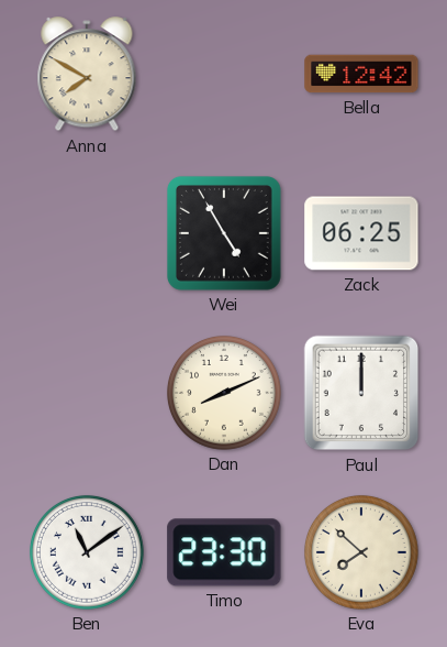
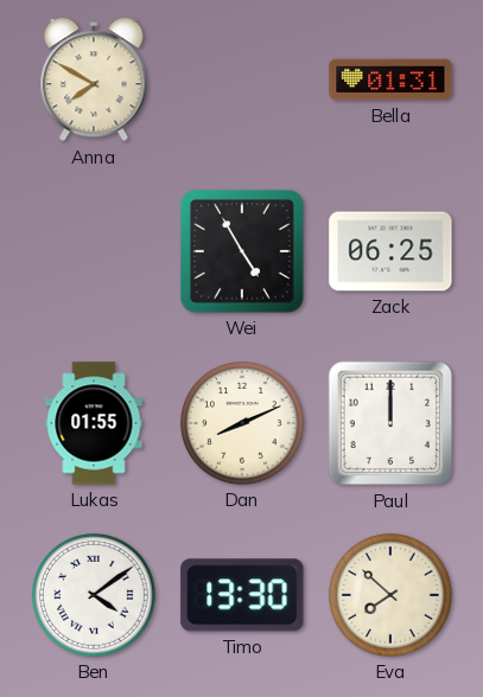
Bella: 12:42 -> 01:31
Lukas: none -> 01:55
Ben: 11:09 -> 4:09
Timo: 23:30 -> 13:30
